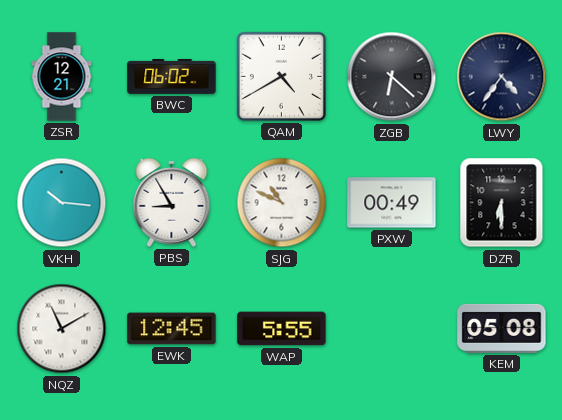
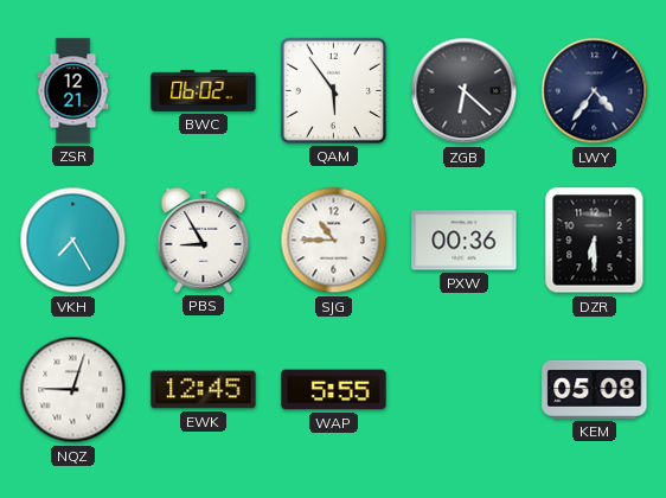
QAM: 4:40 -> 5:54
VKH: 10:16 -> 7:25
SJG: 10:49 -> 10:45
PXW: 00:49 -> 00:36
NQZ: 11:10 -> 9:03
